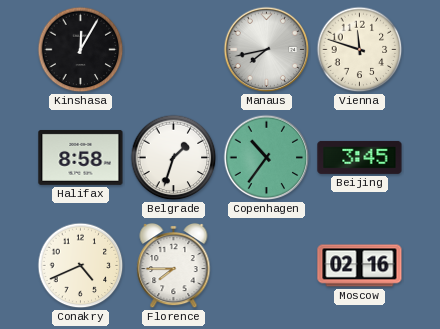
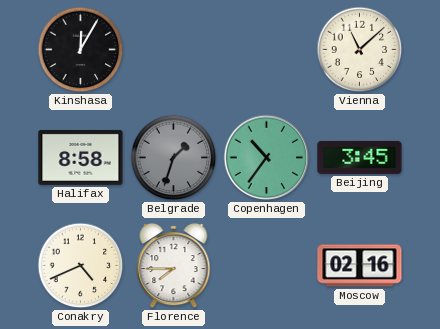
Manaus: 7:43 -> none
Vienna: 11:48 -> 11:08
Belgrade dial: white -> grey
